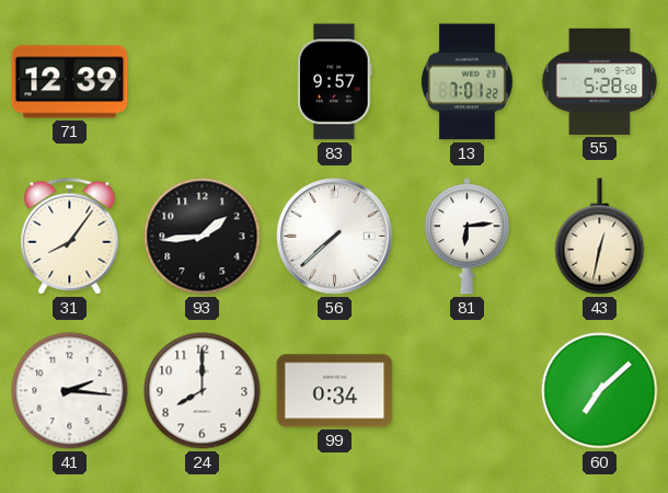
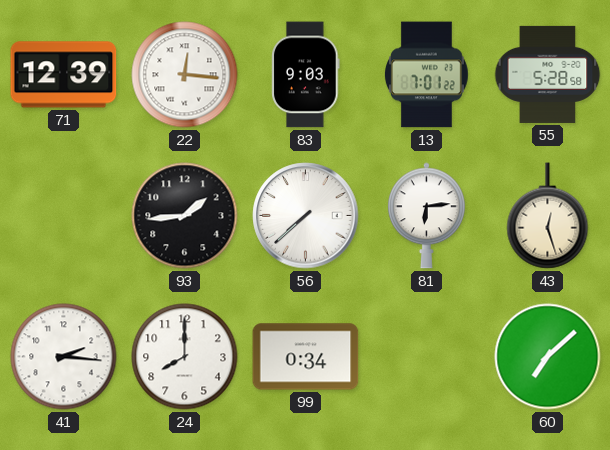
22: none -> 12:16
83: 9:57 -> 9:03
31: 8:06 -> none
43: 12:32 -> 12:27
